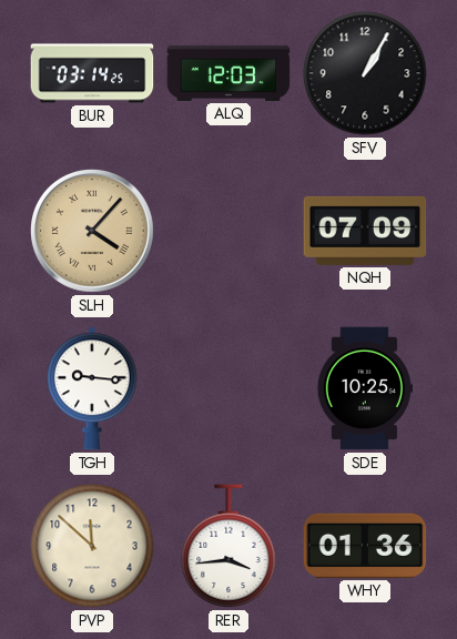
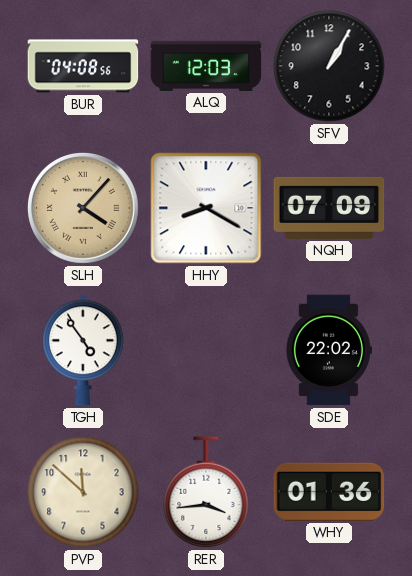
BUR: 03:14 -> 04:08
HHY: none -> 8:20
TGH: 9:16 -> 4:54
SDE: 10:25 -> 22:02
